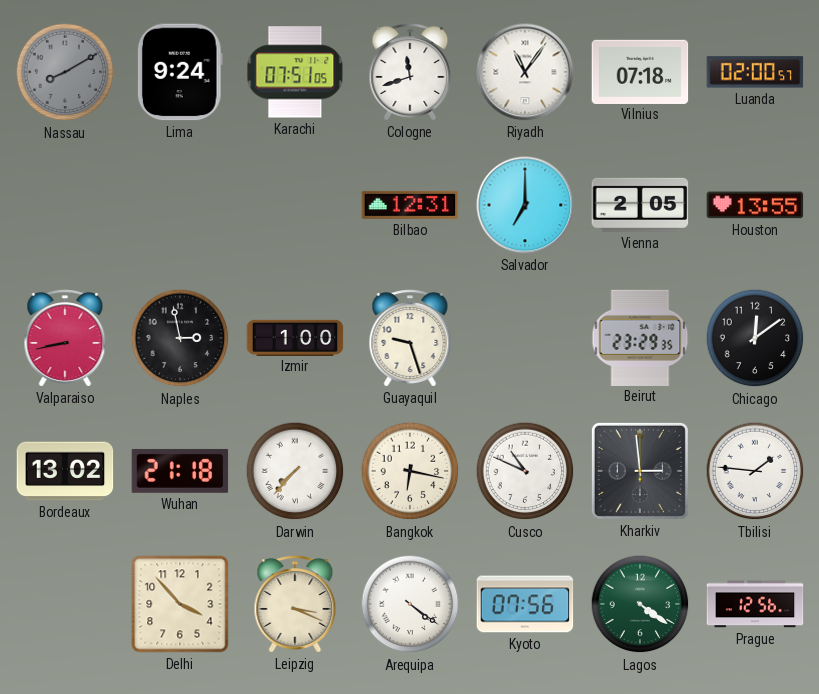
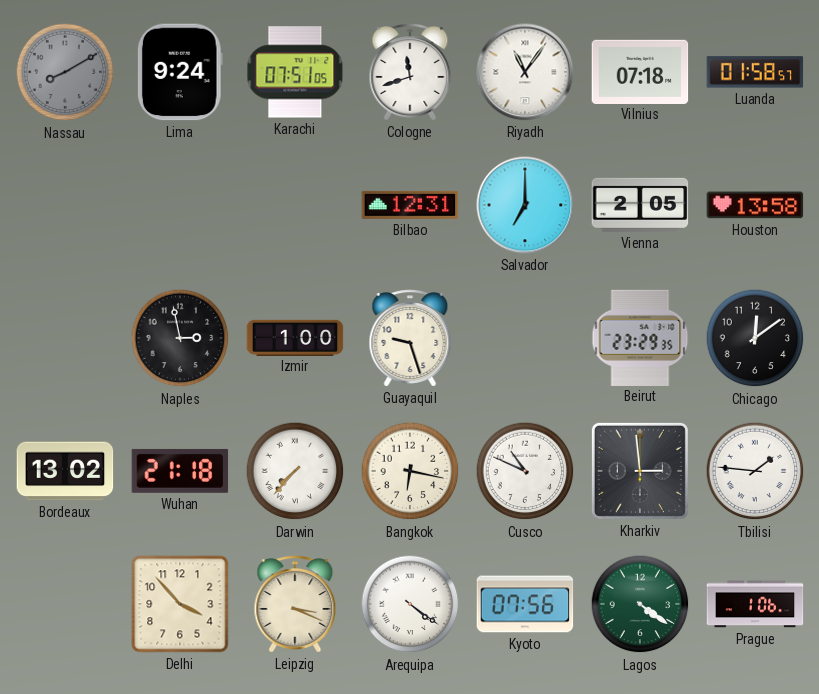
Luanda: 02:00 -> 01:58
Houston: 13:55 -> 13:58
Valparaiso: 8:43 -> none
Prague: 12:56 -> 1:06
